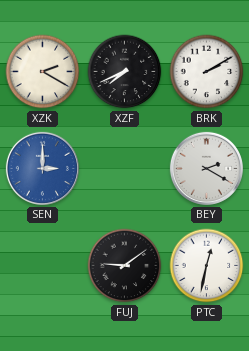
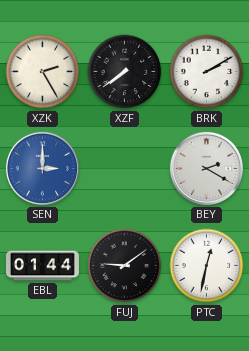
XZK: 2:20 -> 2:25
XZF: 7:41 -> 7:39
EBL: none -> 01:44
